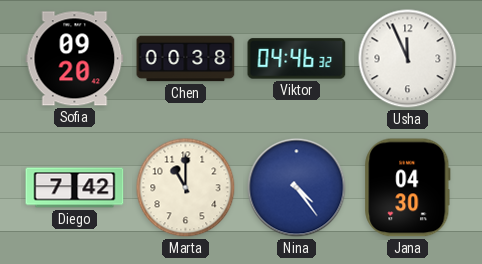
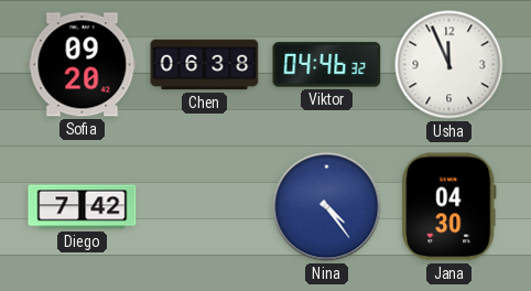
Chen: 00:38 -> 06:38
Marta: 11:00 -> none
